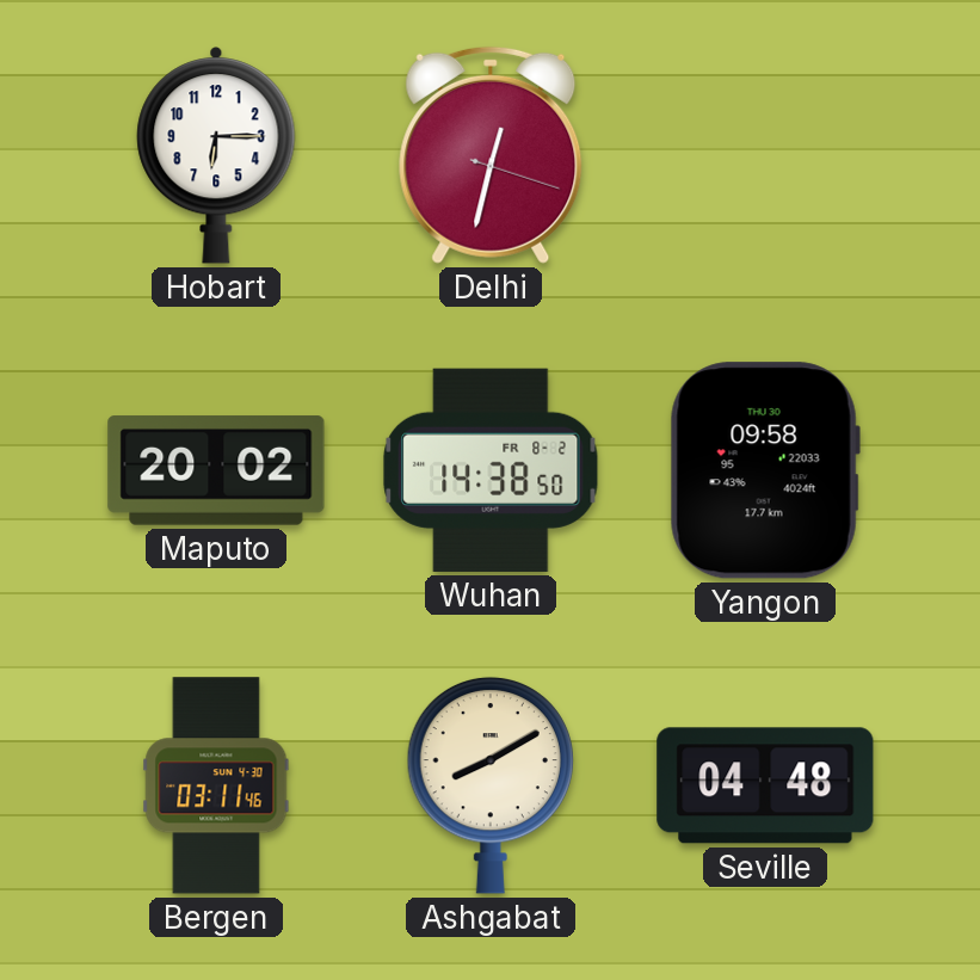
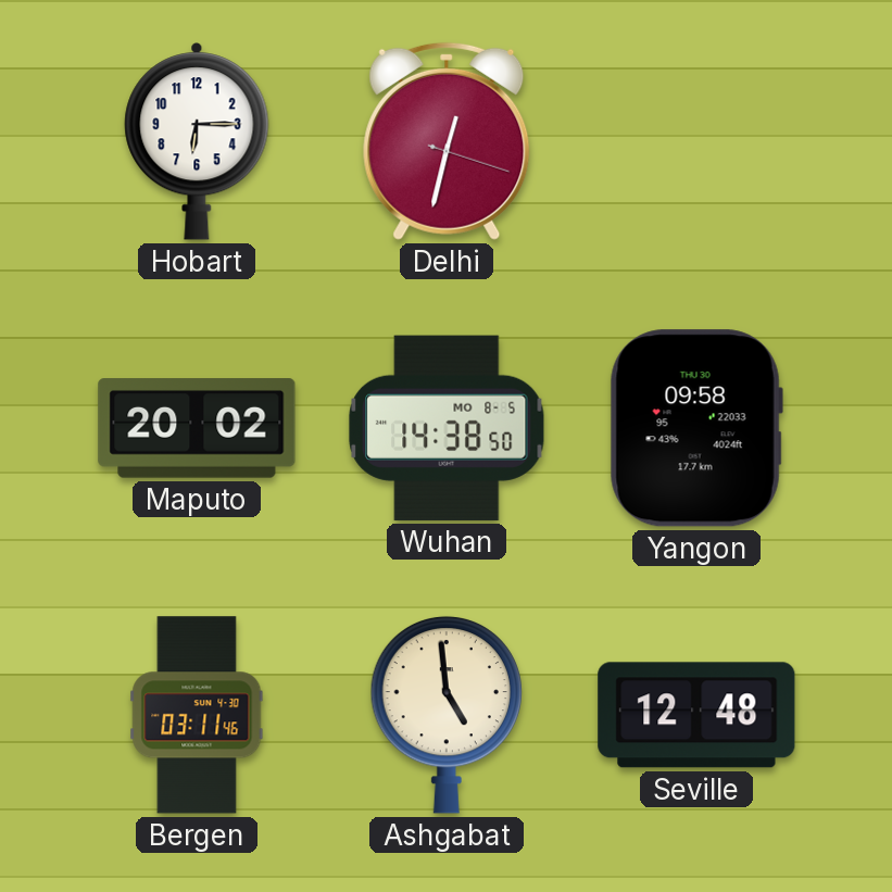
Wuhan date: FR 8-2 -> MO 8-5
Ashgabat: 8:10 -> 4:59
Seville: 04:48 -> 12:48
